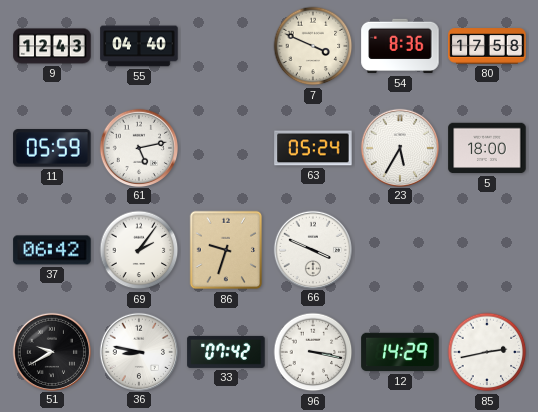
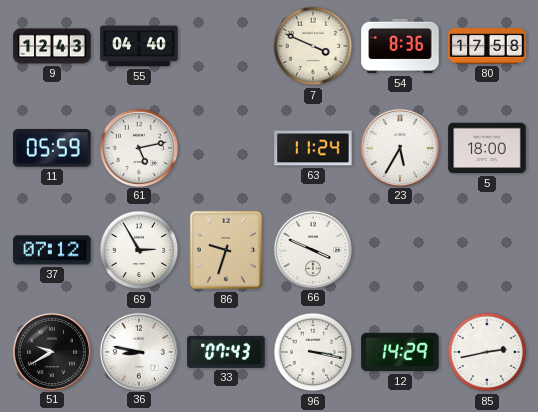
63: 05:24 -> 11:24
37: 06:42 -> 07:12
69: 2:06 -> 2:55
33: 07:42 -> 07:43
